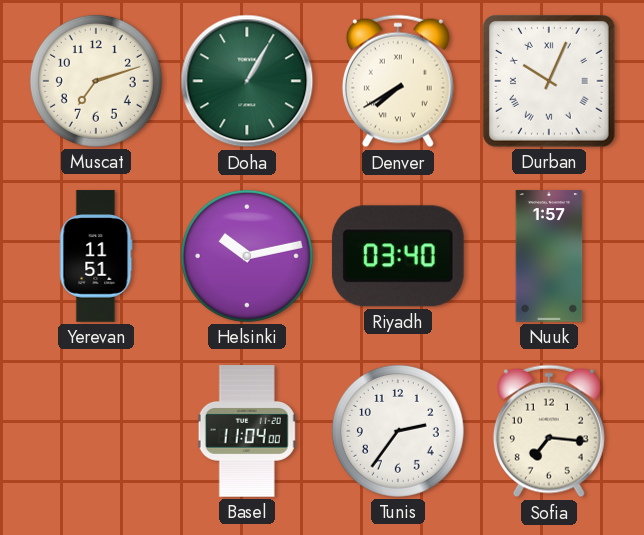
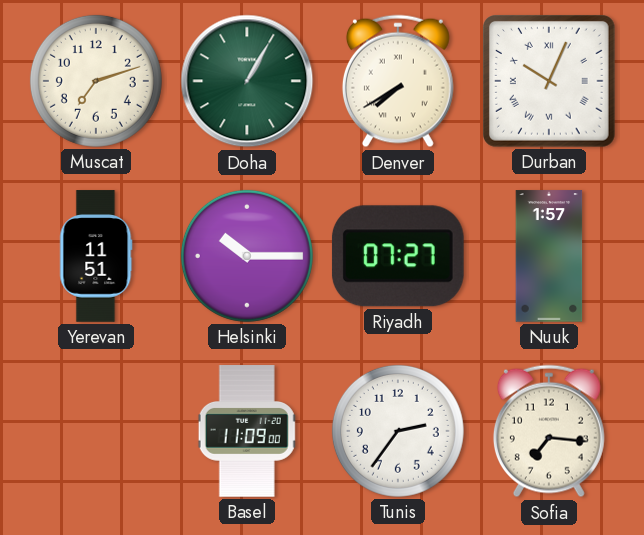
Helsinki: 10:13 -> 10:15
Riyadh: 03:40 -> 07:27
Basel: 11:04 -> 11:09
